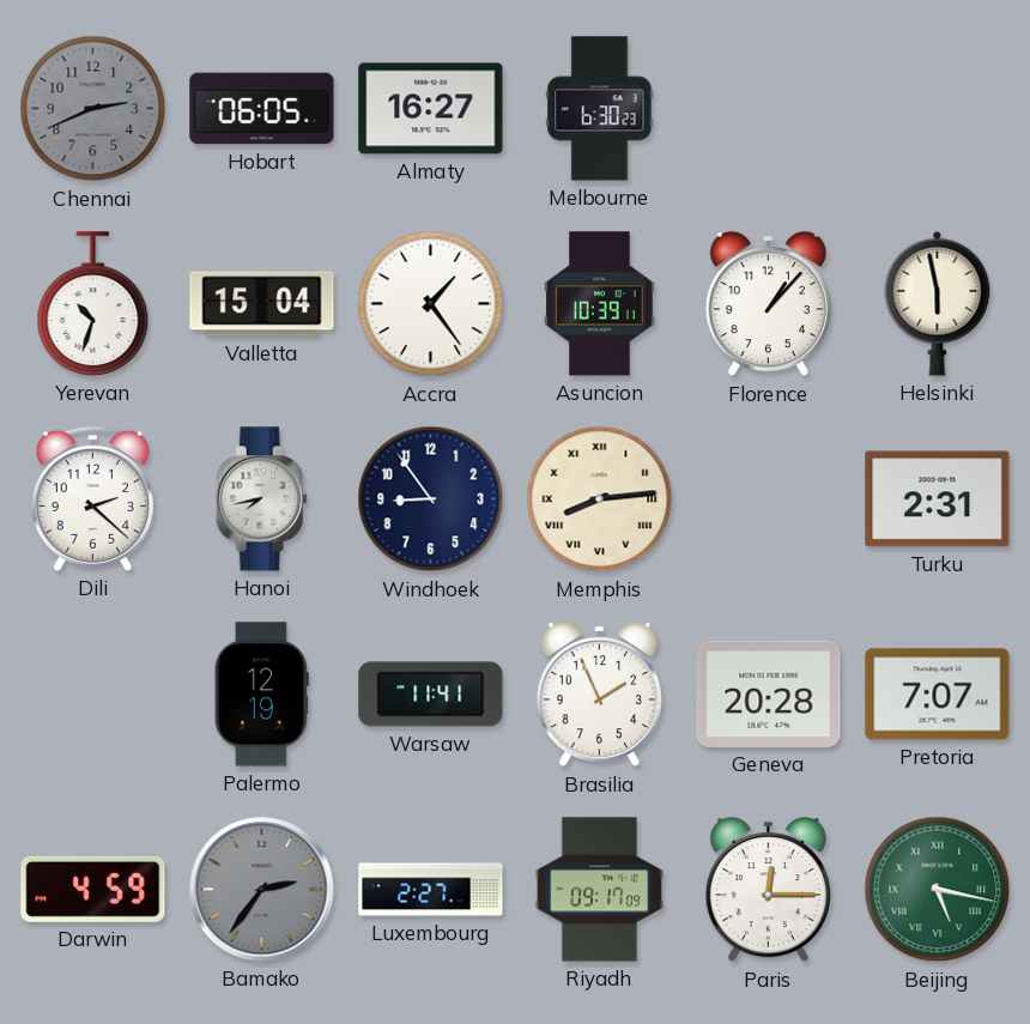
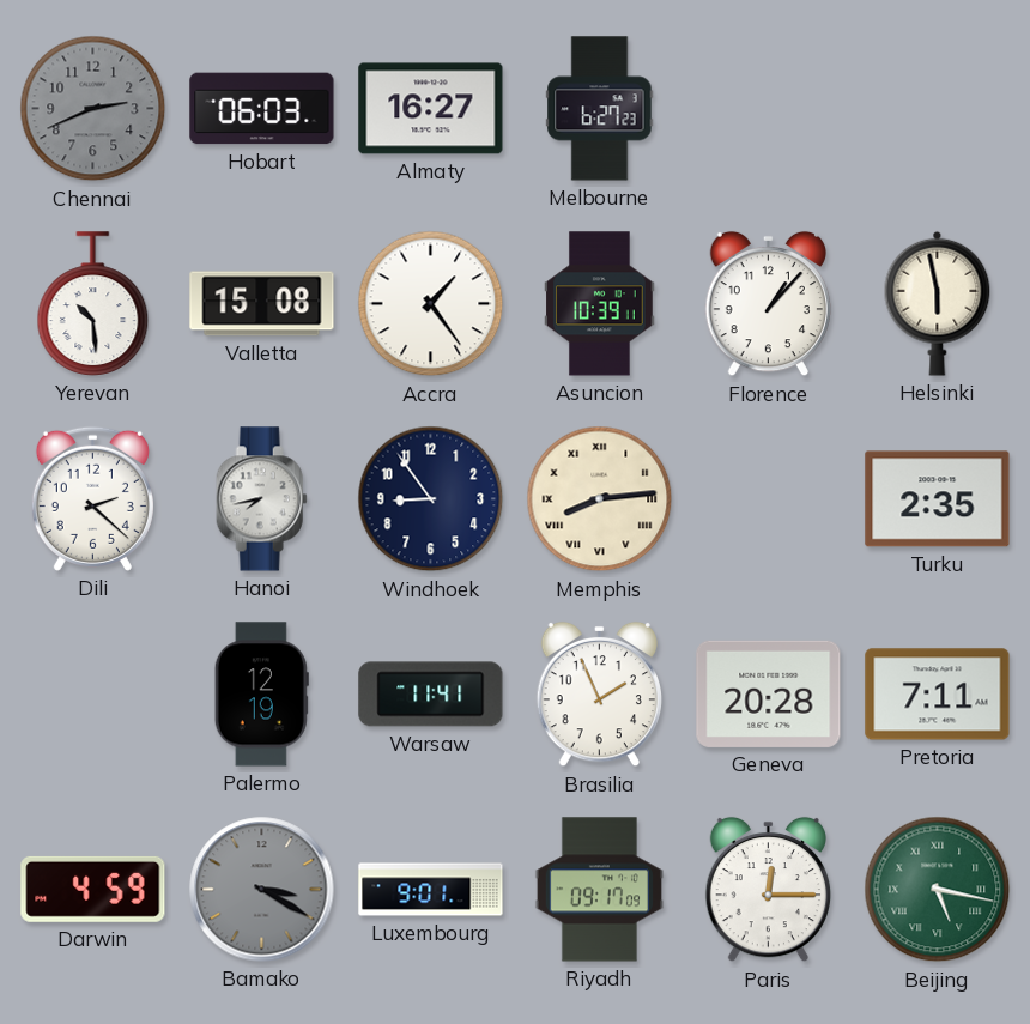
Hobart: 06:05 -> 06:03
Melbourne: 6:30 -> 6:27
Yerevan: 10:33 -> 10:29
Valletta: 15:04 -> 15:08
Turku: 2:31 -> 2:35
Pretoria: 7:07 -> 7:11
Bamako: 2:36 -> 3:20
Luxembourg: 2:27 -> 9:01
